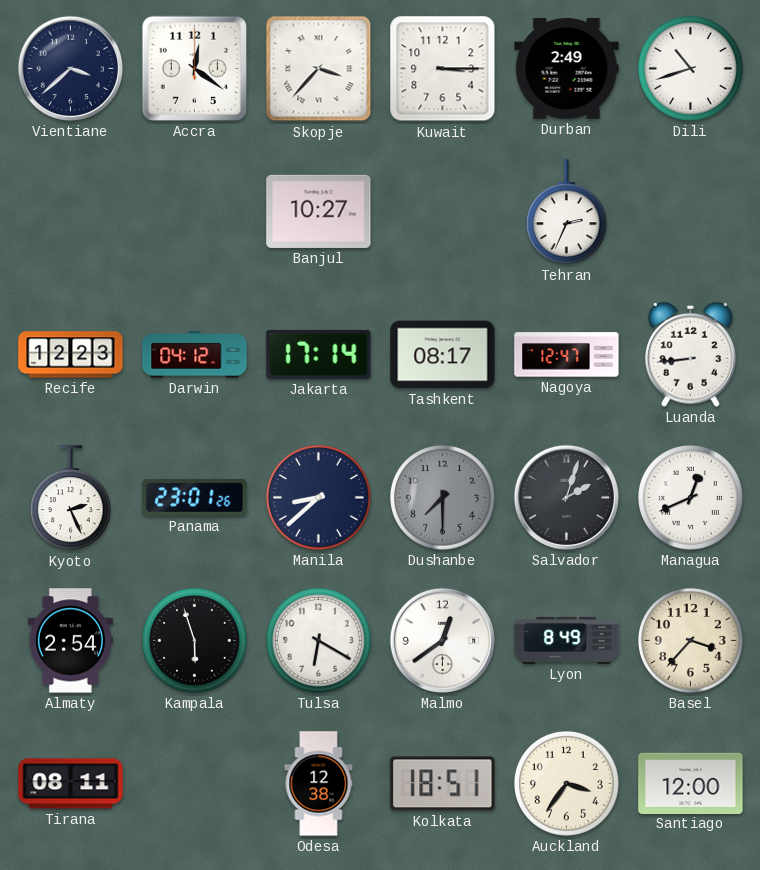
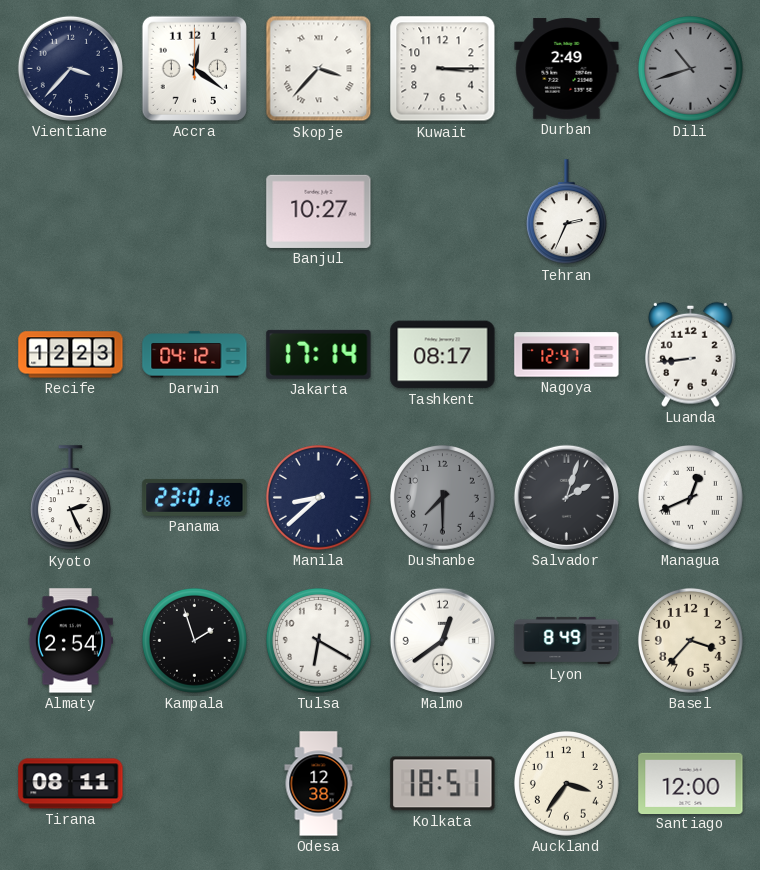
Vientiane: 3:38 -> 3:37
Dili dial: white -> grey
Kampala: 5:57 -> 1:57
